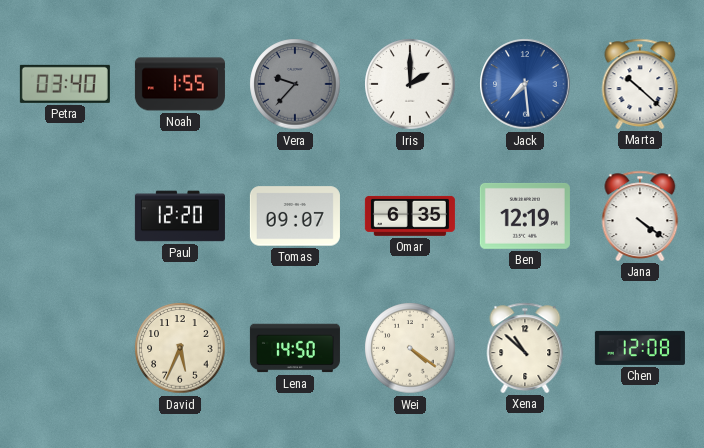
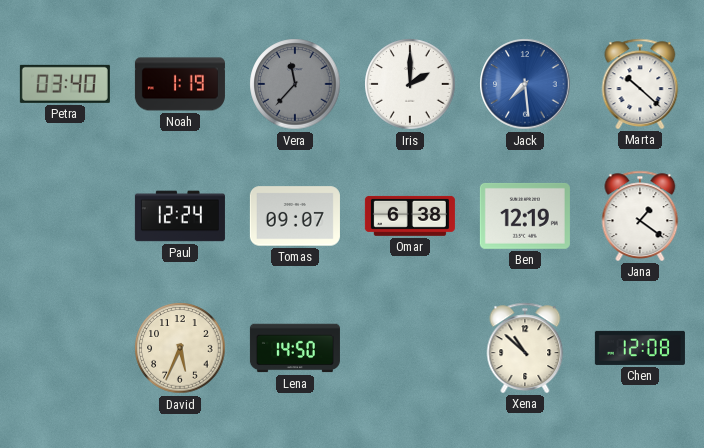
Noah: 1:55 -> 1:19
Vera: 9:37 -> 11:37
Paul: 12:20 -> 12:24
Omar: 6:35 -> 6:38
Jana: 4:21 -> 1:21
Wei: 4:21 -> none
